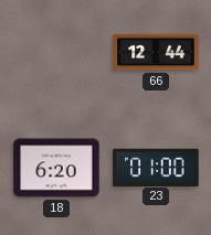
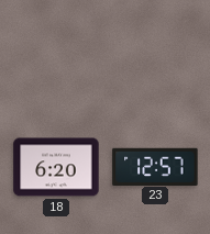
66: 12:44 -> none
23: 01:00 -> 12:57
